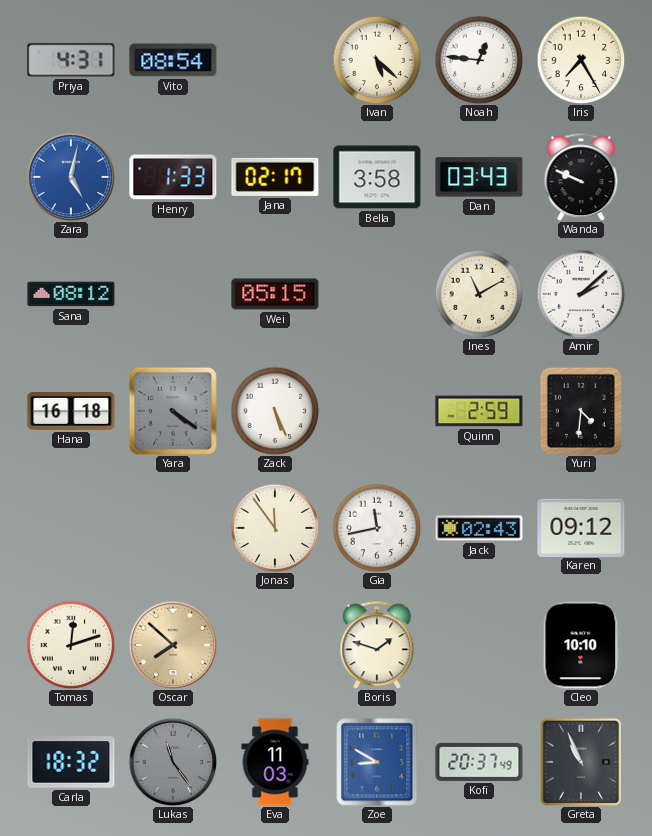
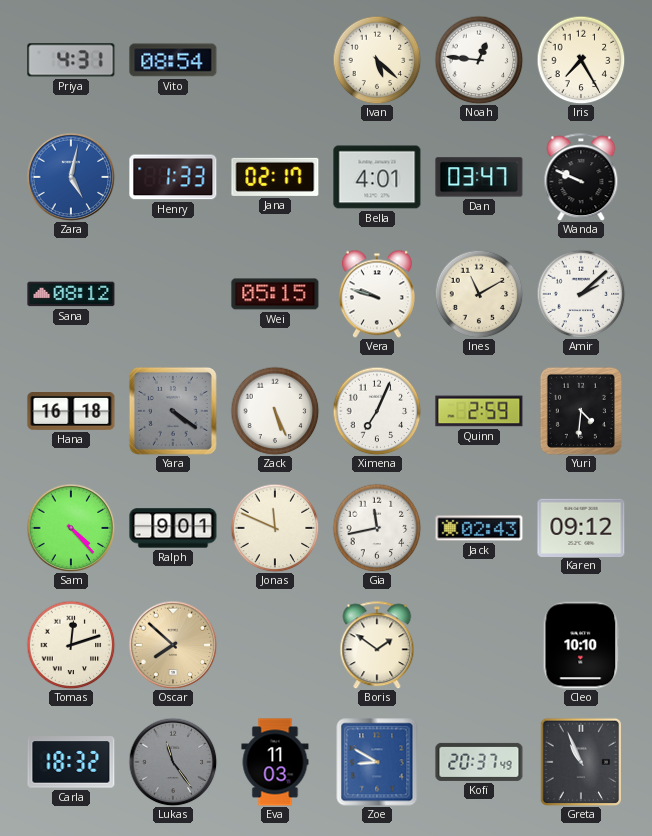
Bella: 3:58 -> 4:01
Dan: 03:43 -> 03:47
Vera: none -> 9:48
Ximena: none -> 7:04
Sam: none -> 4:23
Ralph: none -> 9:01
Jonas: 11:54 -> 11:49
Boris: 1:48 -> 1:51
